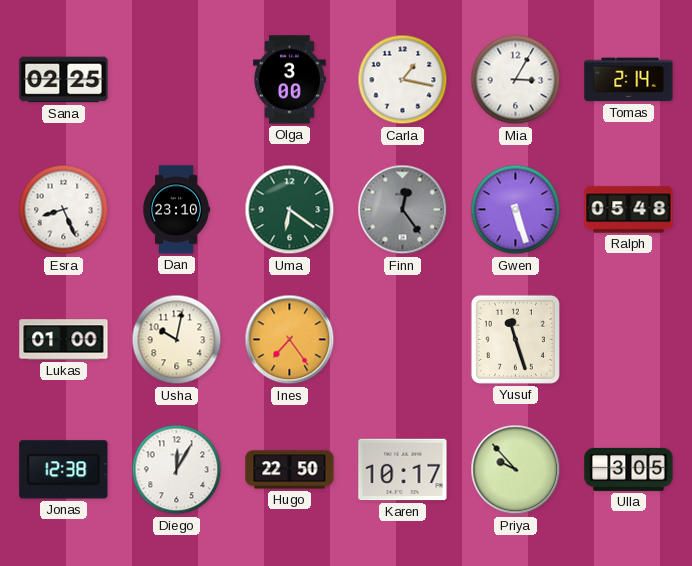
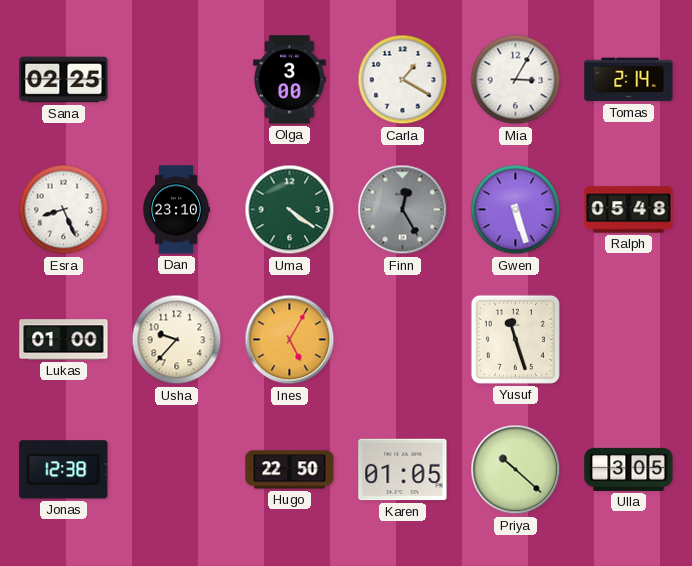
Carla: 1:17 -> 1:20
Uma: 6:21 -> 4:21
Finn: 12:24 -> 12:25
Usha: 10:02 -> 9:37
Ines: 7:24 -> 5:05
Diego: 12:05 -> none
Karen: 10:17 -> 01:05
Priya: 9:53 -> 10:22
